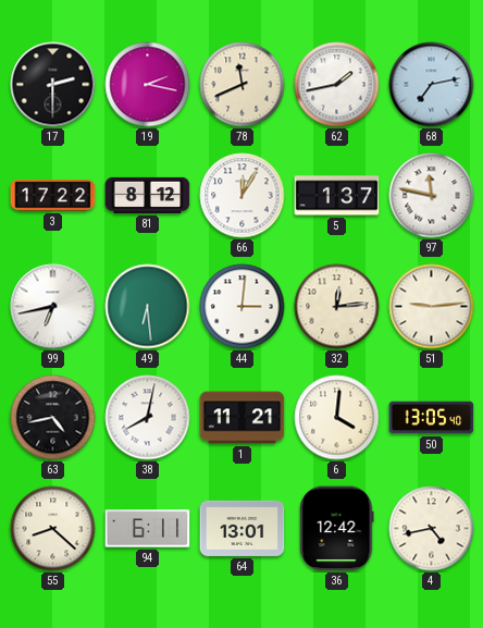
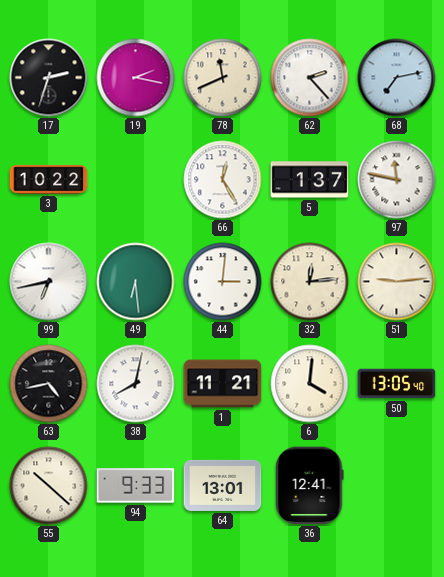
17: 2:30 -> 2:33
62: 1:43 -> 2:23
3: 17:22 -> 10:22
81: 8:12 -> none
66: 12:05 -> 12:25
55: 8:22 -> 10:22
94: 6:11 -> 9:33
36: 12:42 -> 12:41
4: 4:43 -> none
